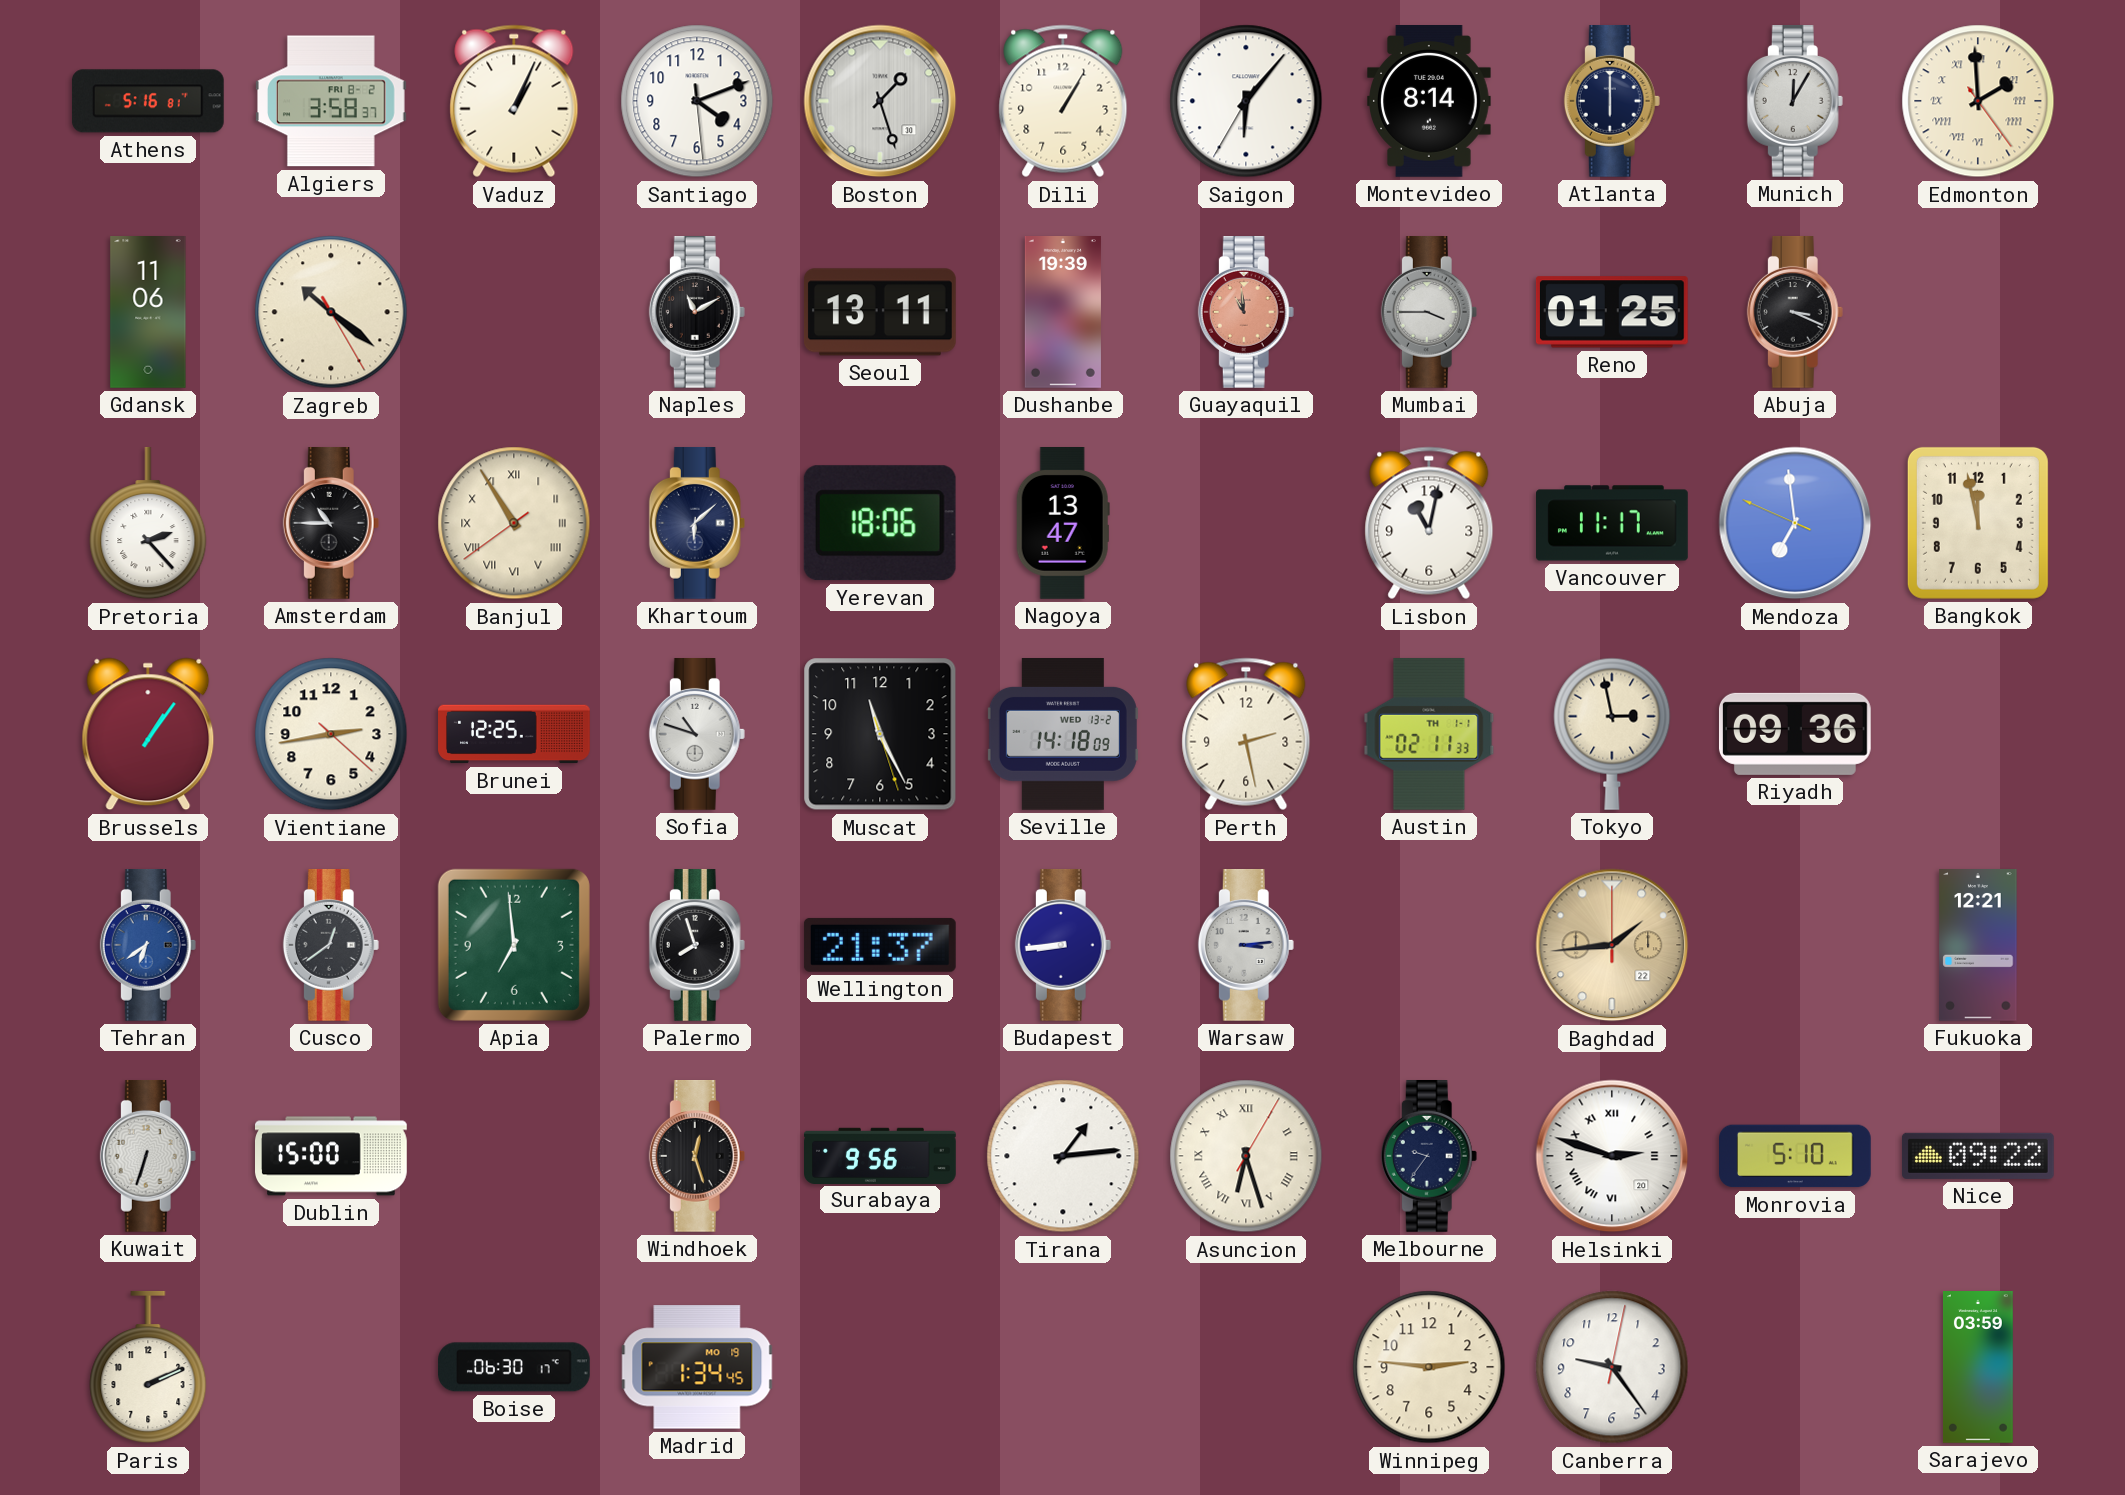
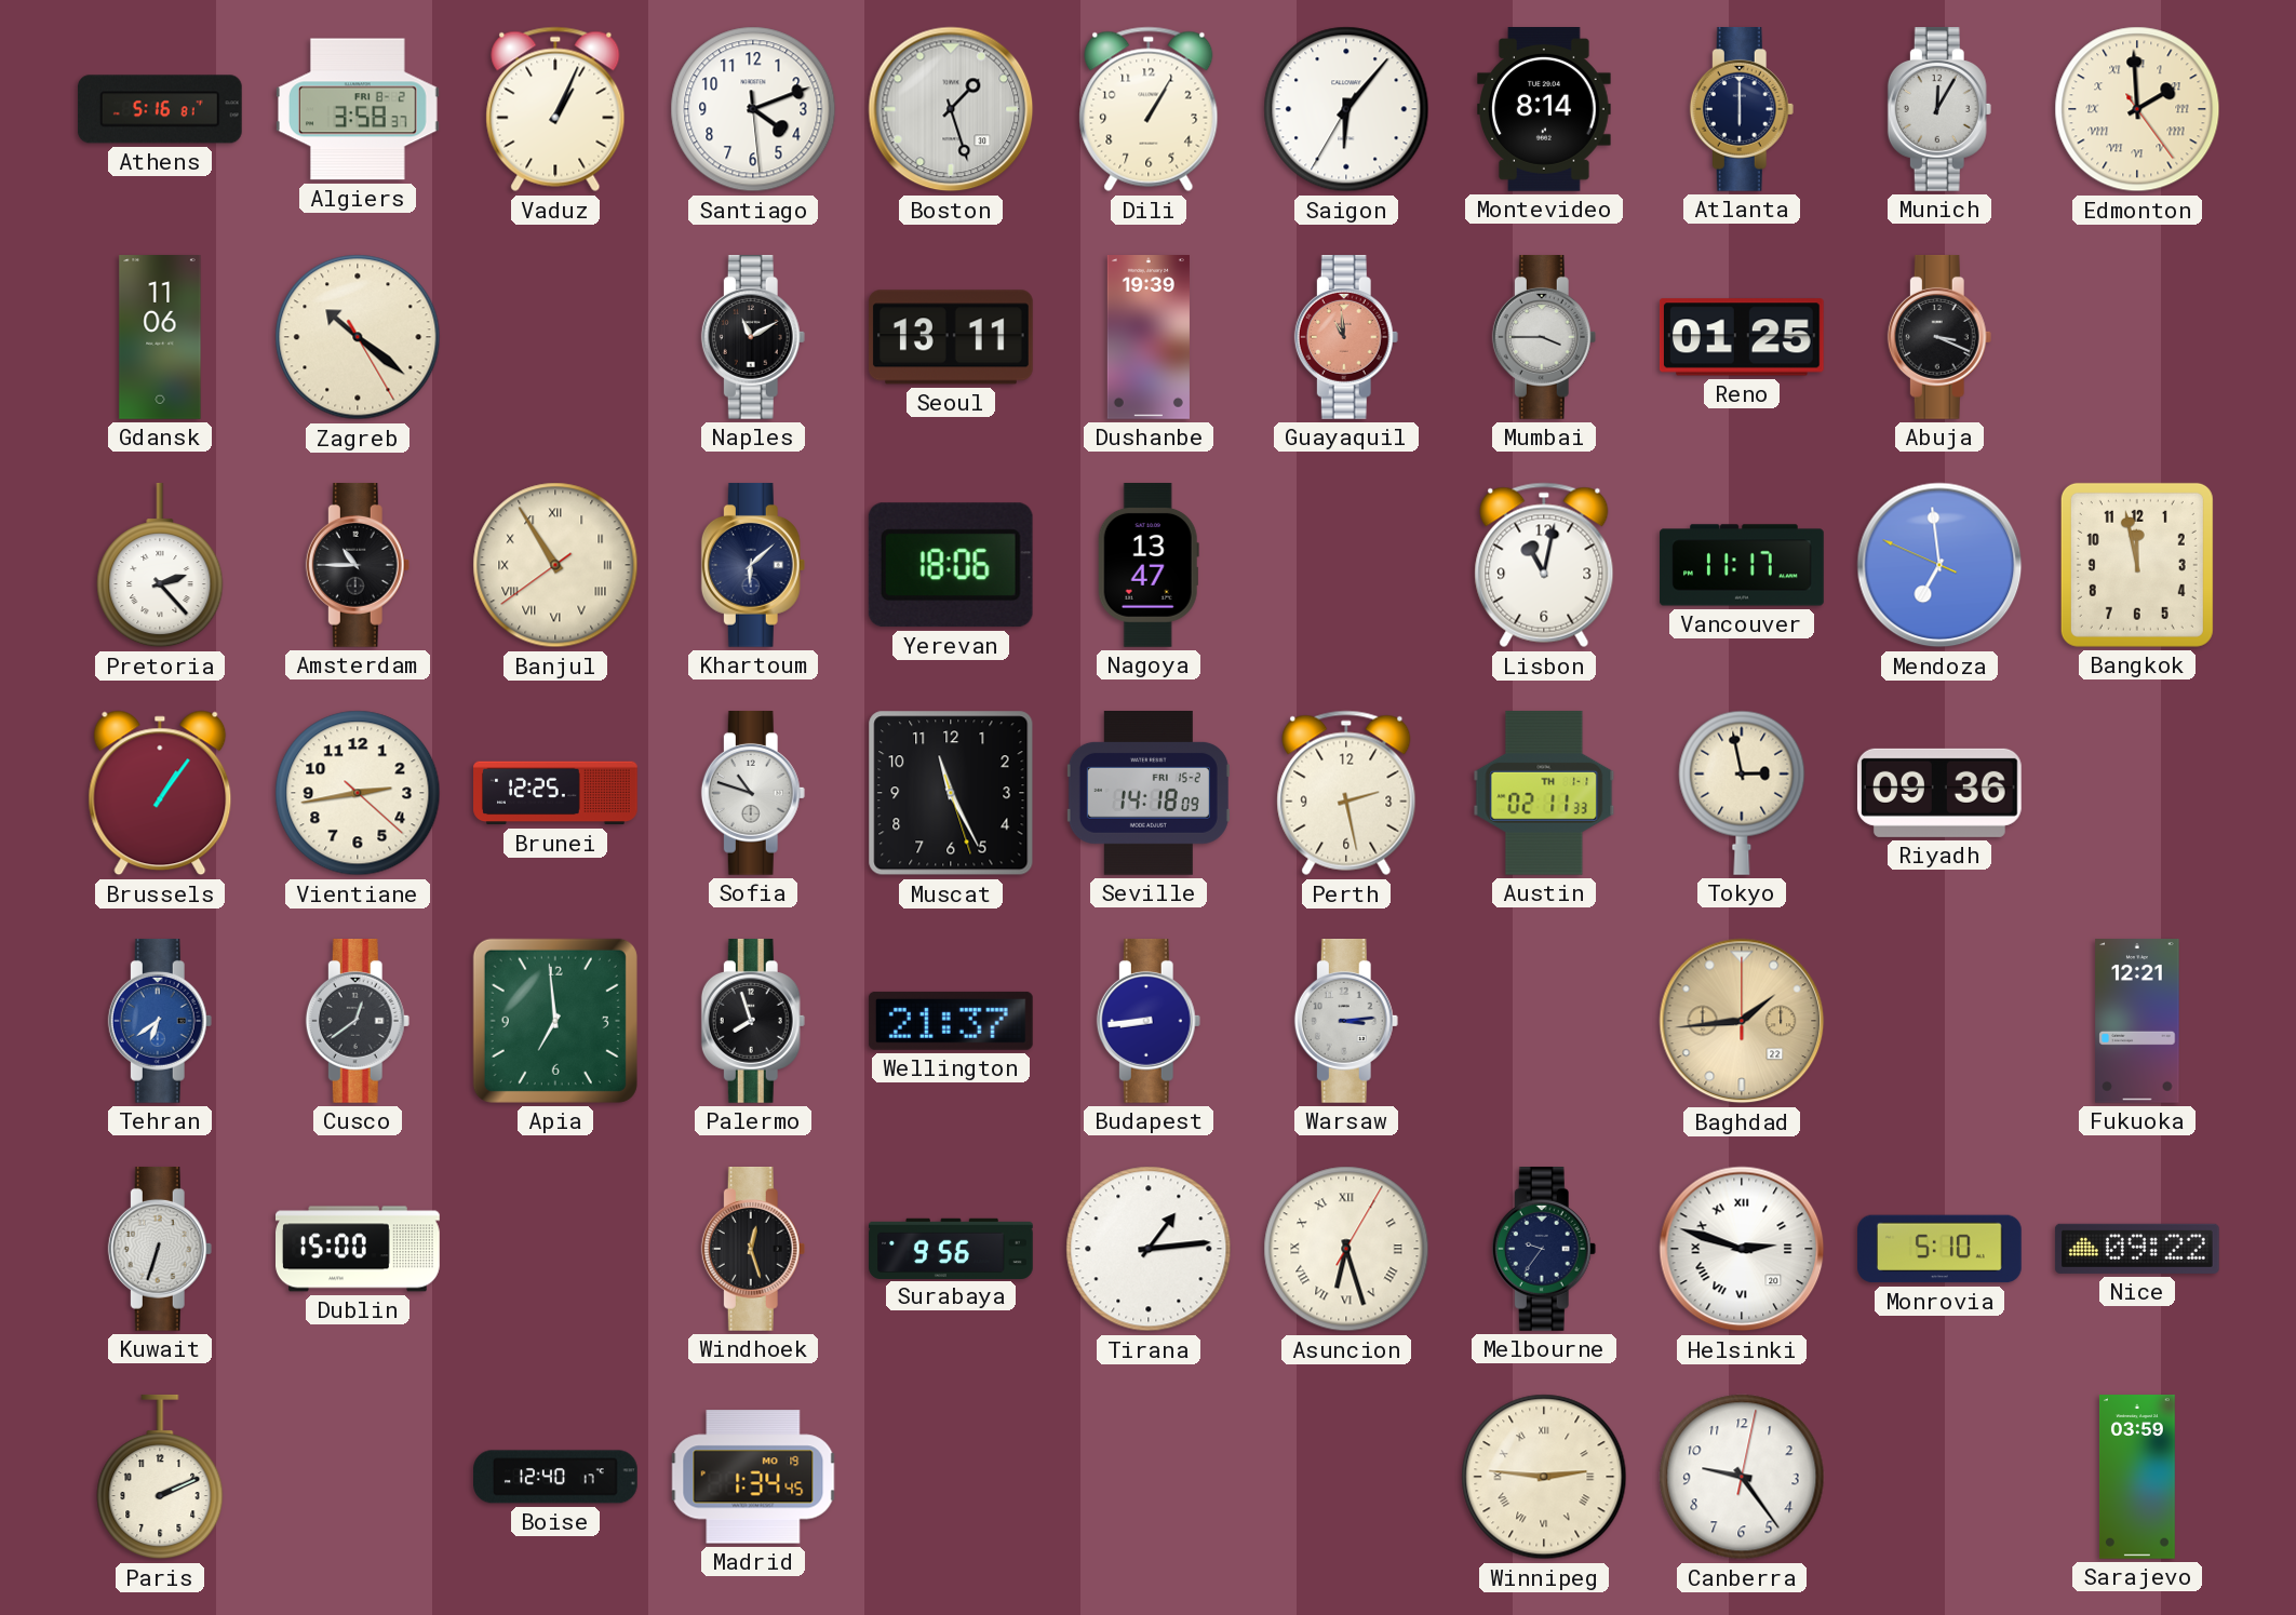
Seville date: WED 13-2 -> FRI 15-2
Boise: 06:30 -> 12:40
Winnipeg numerals: Arabic -> Roman
